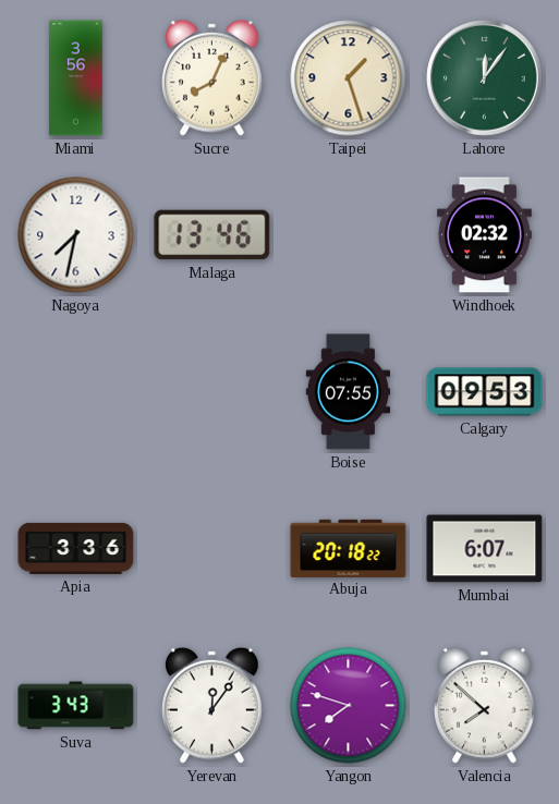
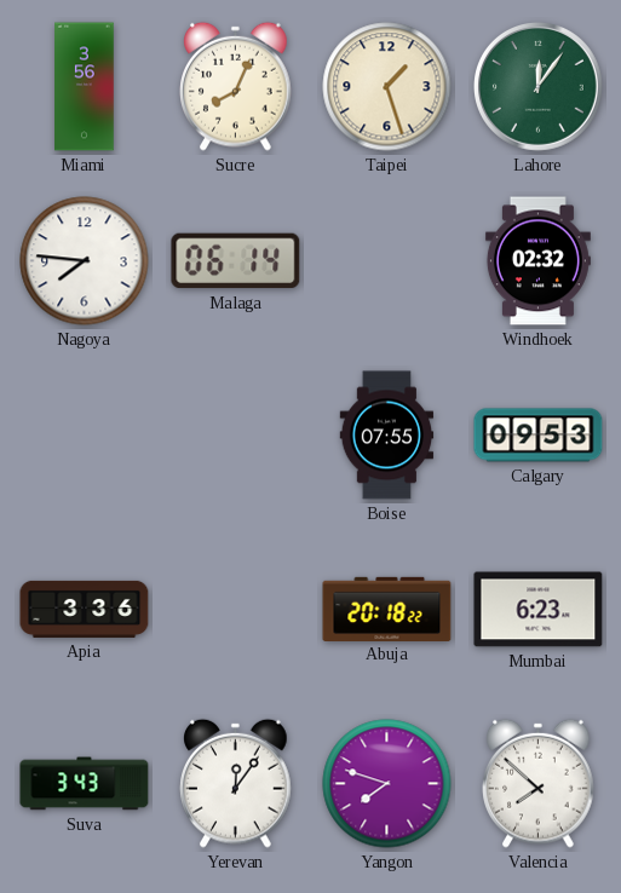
Nagoya: 7:32 -> 7:46
Malaga: 13:46 -> 06:14
Mumbai: 6:07 -> 6:23
